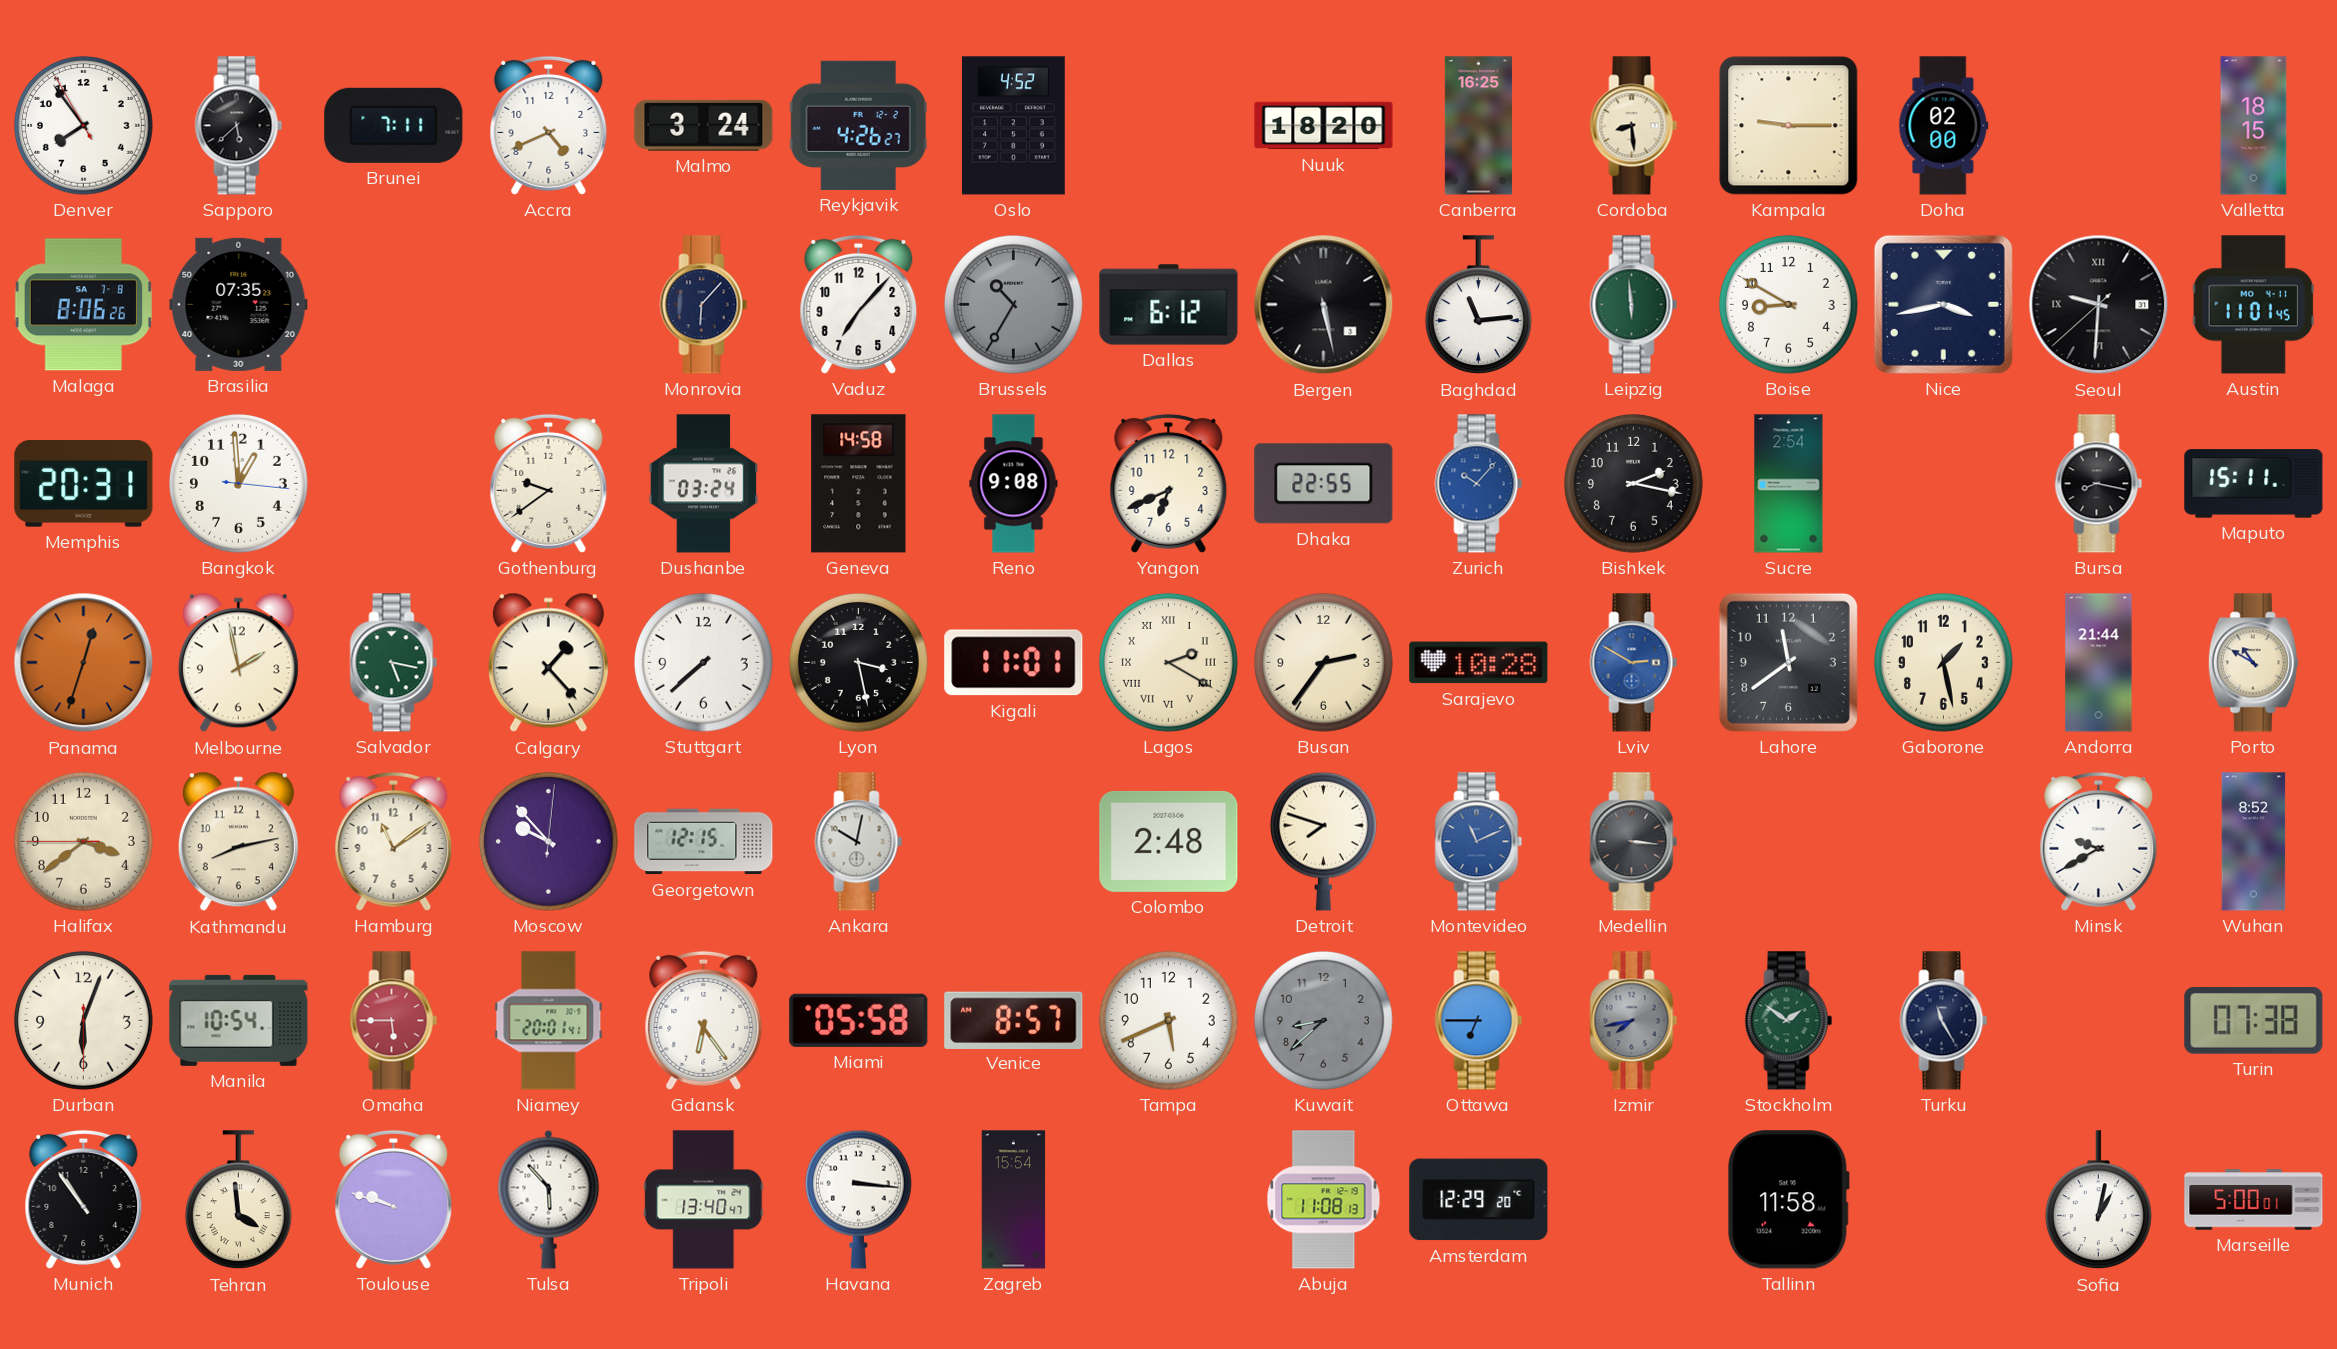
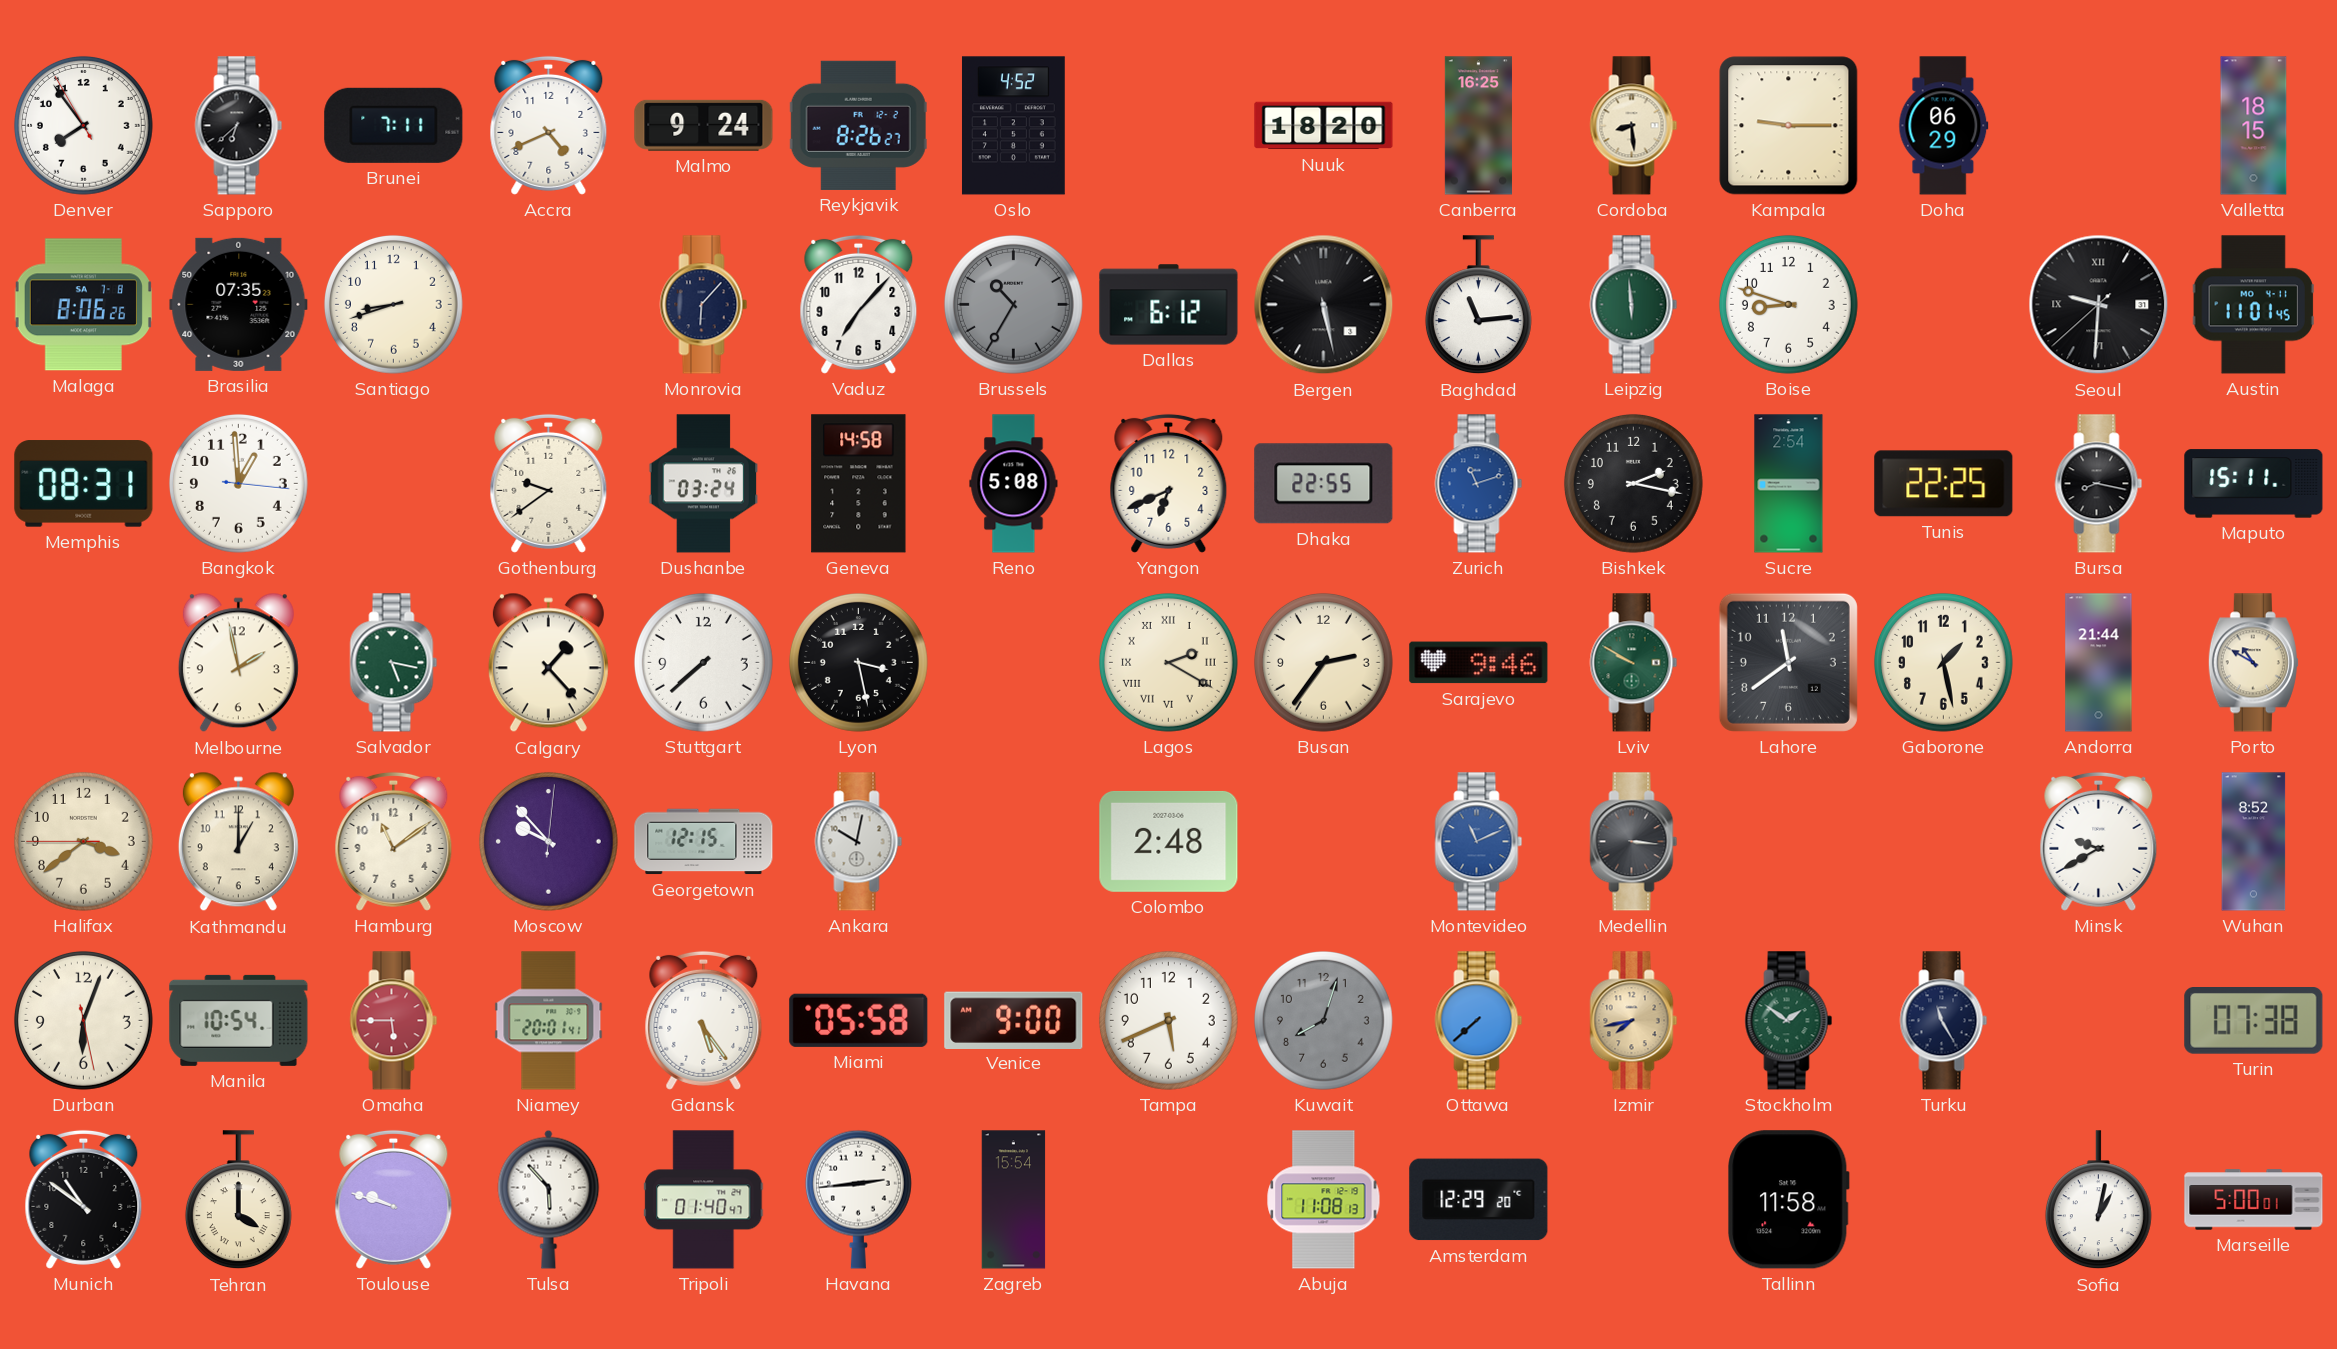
Sapporo: 5:38 -> 6:38
Malmo: 3:24 -> 9:24
Reykjavik: 4:26 -> 8:26
Doha: 02:00 -> 06:29
Santiago: none -> 8:42
Boise: 8:50 -> 8:48
Nice: 3:43 -> none
Memphis: 20:31 -> 08:31
Reno: 9:08 -> 5:08
Zurich: 10:07 -> 11:12
Tunis: none -> 22:25
Panama: 12:33 -> none
Kigali: 11:01 -> none
Sarajevo: 10:28 -> 9:46
Lviv: 2:50 -> 9:50
Lviv dial: blue -> green
Kathmandu: 8:13 -> 1:00
Detroit: 7:48 -> none
Durban: 6:03:30 -> 6:03:28
Gdansk: 6:24 -> 5:24
Venice: 8:57 -> 9:00
Kuwait: 8:38 -> 8:03
Ottawa: 6:45 -> 7:38
Izmir dial: grey -> champagne
Munich: 10:54 -> 10:51
Tehran: 3:59 -> 4:00
Tripoli: 13:40 -> 01:40
Havana: 3:16 -> 2:44
